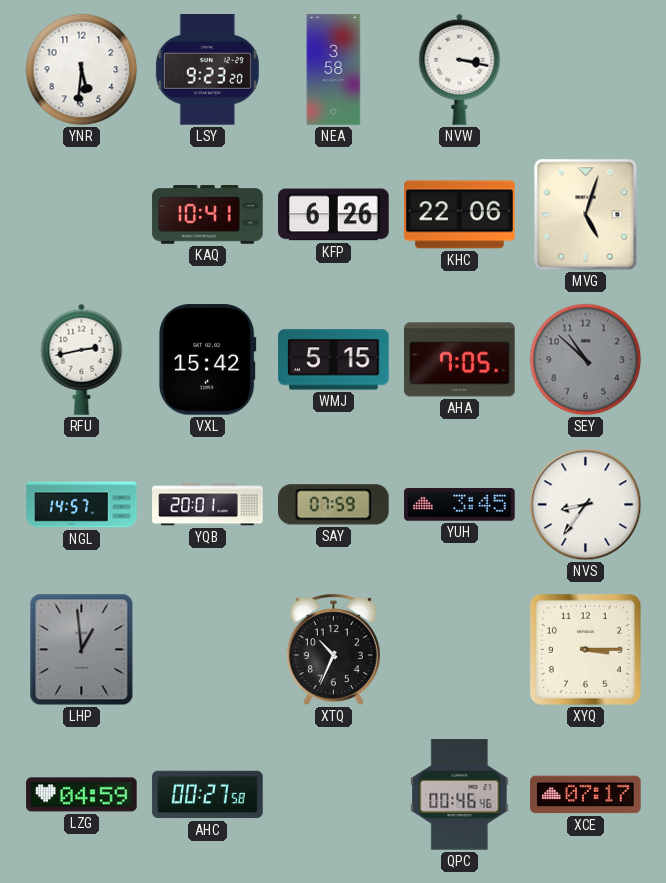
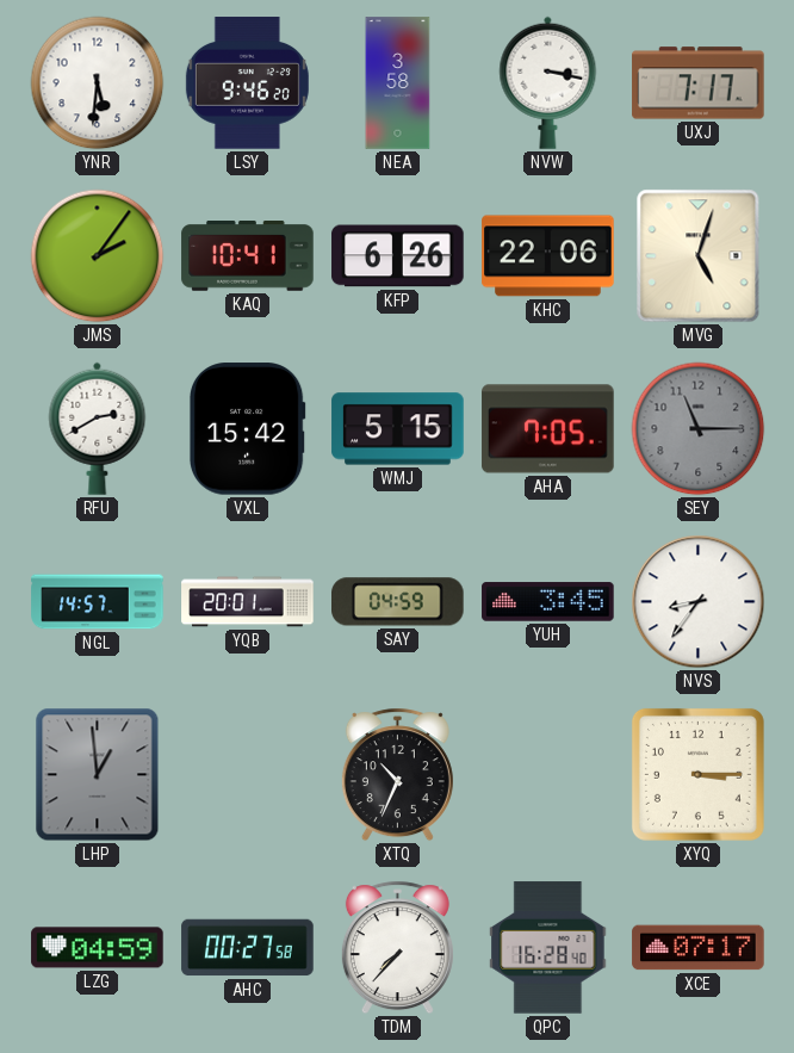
LSY: 9:23 -> 9:46
UXJ: none -> 7:17
JMS: none -> 2:06
RFU: 2:43 -> 2:40
SEY: 10:52 -> 11:15
SAY: 07:59 -> 04:59
TDM: none -> 7:37
QPC: 00:46 -> 16:28
